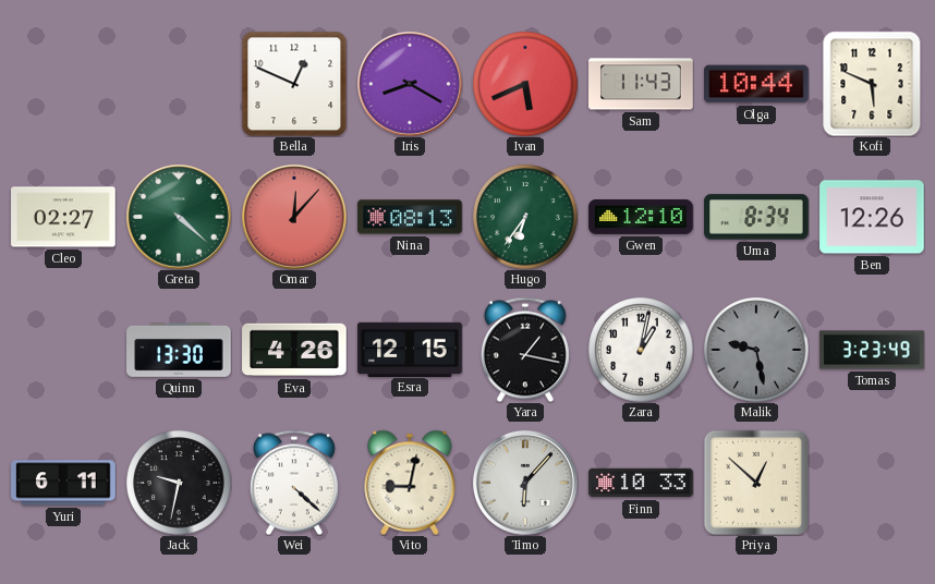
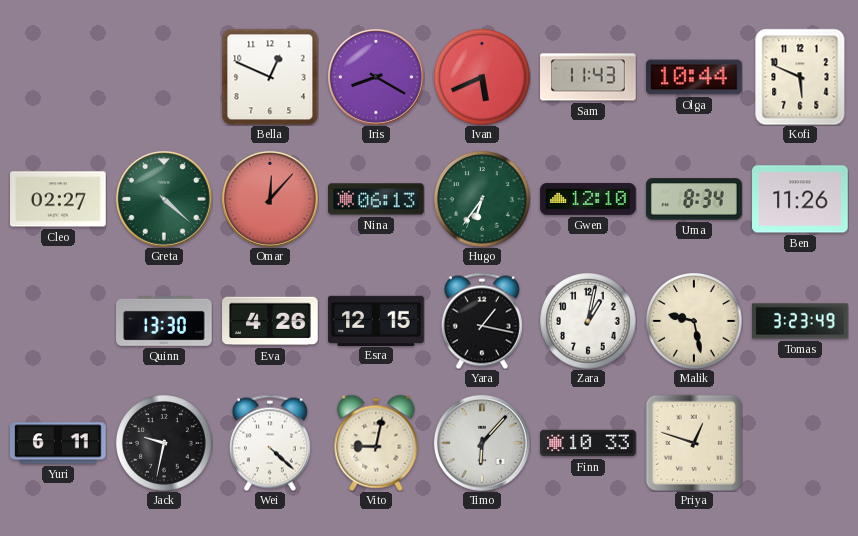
Nina: 08:13 -> 06:13
Ben: 12:26 -> 11:26
Malik dial: grey -> cream
Priya: 12:52 -> 12:48
